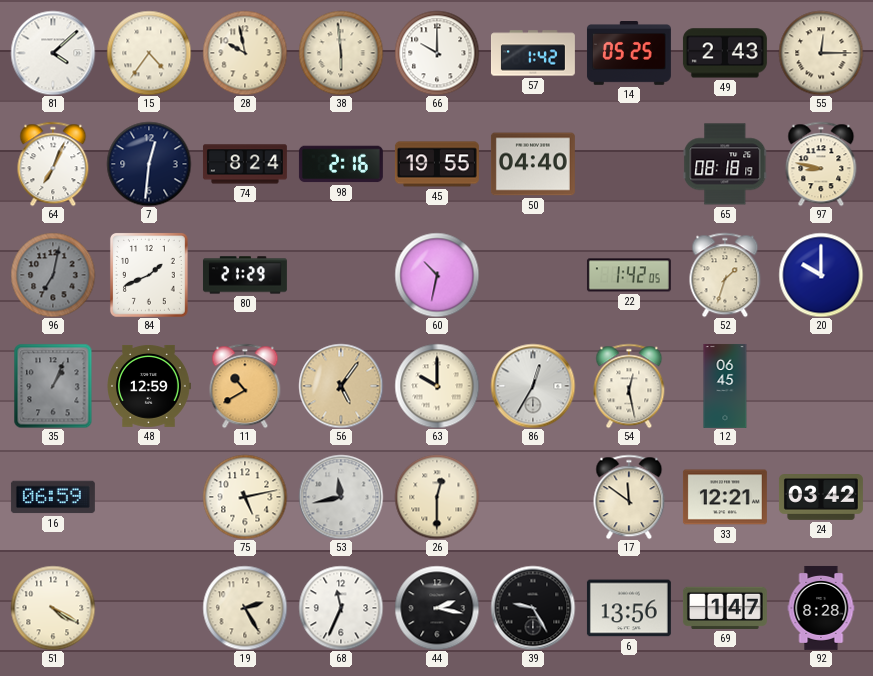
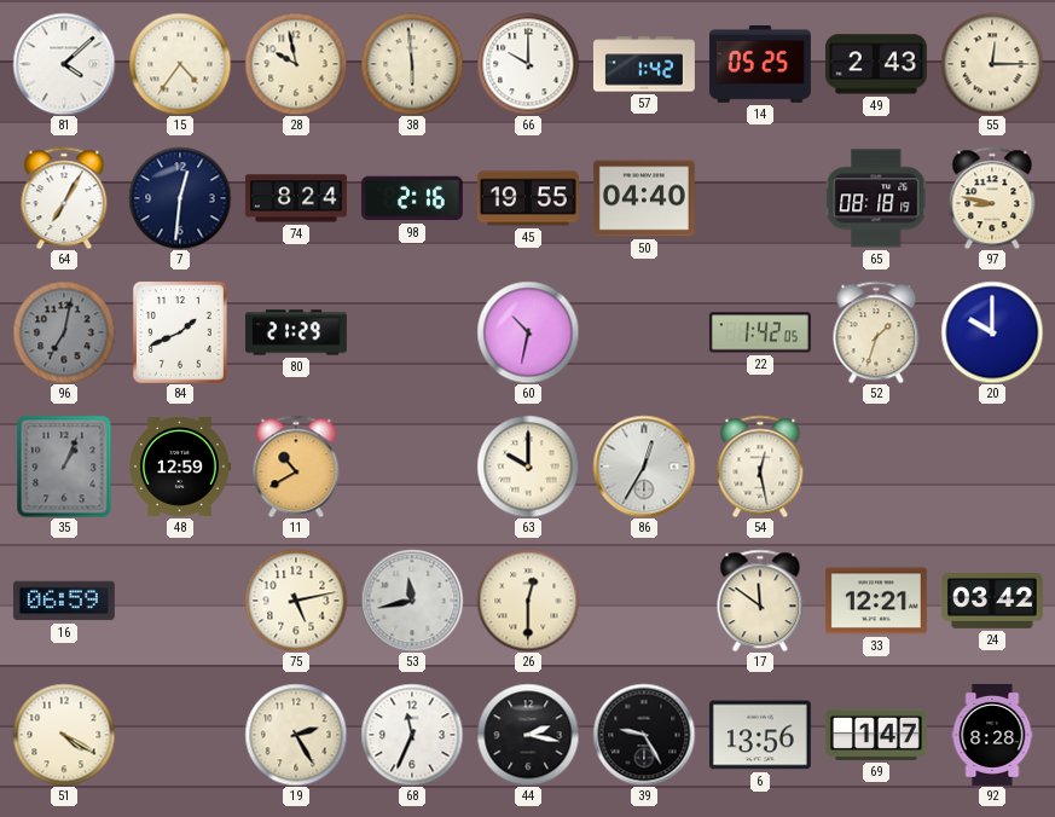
64: 7:04 -> 7:05
56: 5:06 -> none
12: 06:45 -> none
